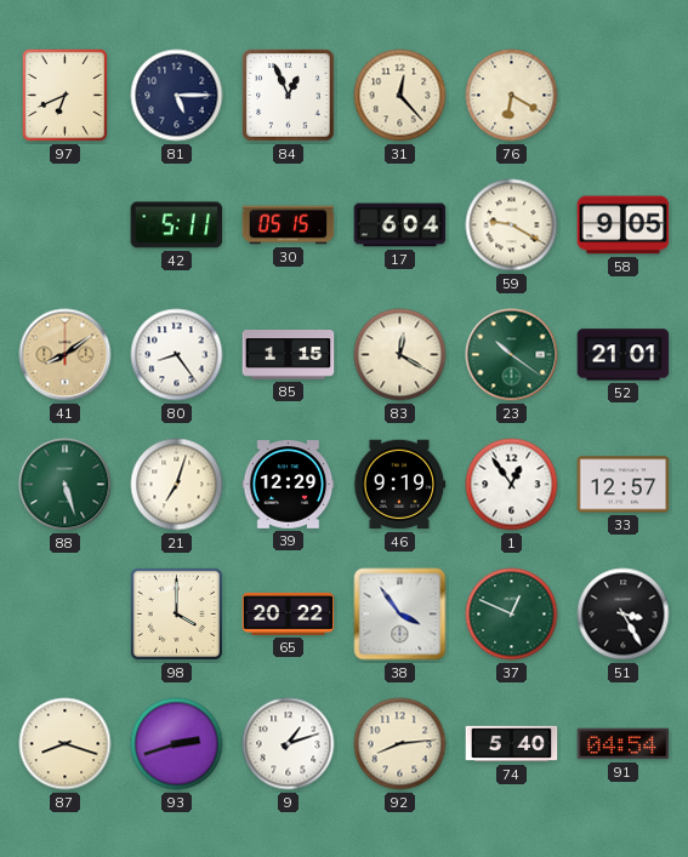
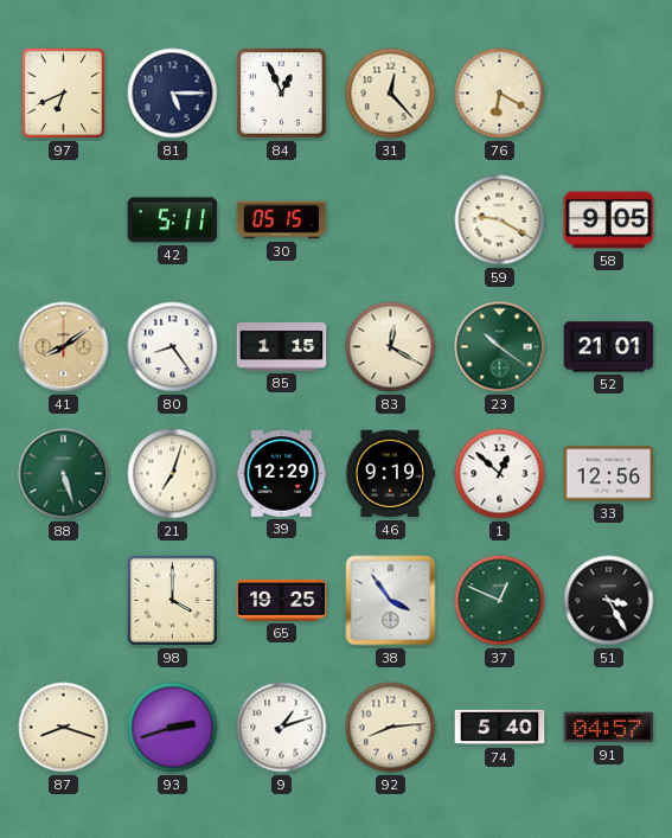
17: 6:04 -> none
1: 12:54 -> 12:52
33: 12:57 -> 12:56
65: 20:22 -> 19:25
91: 04:54 -> 04:57
